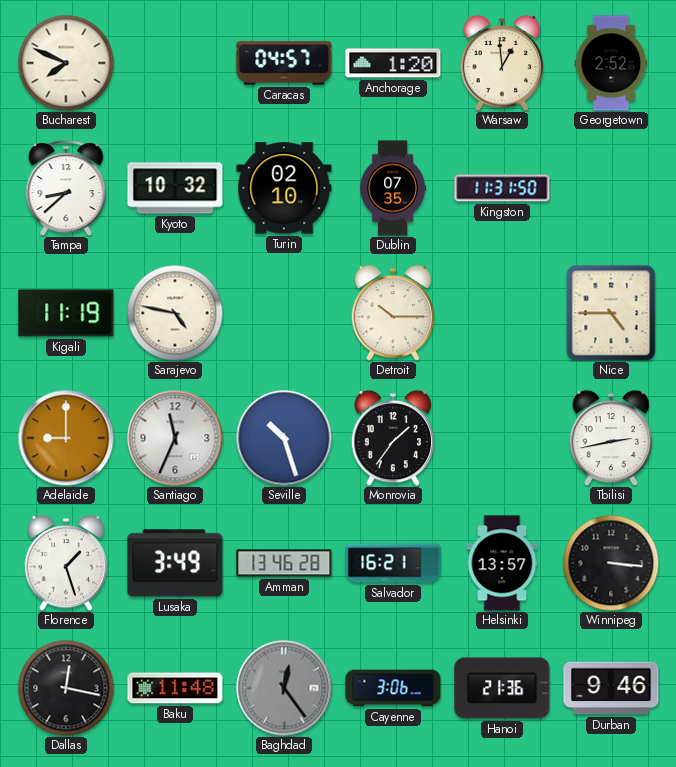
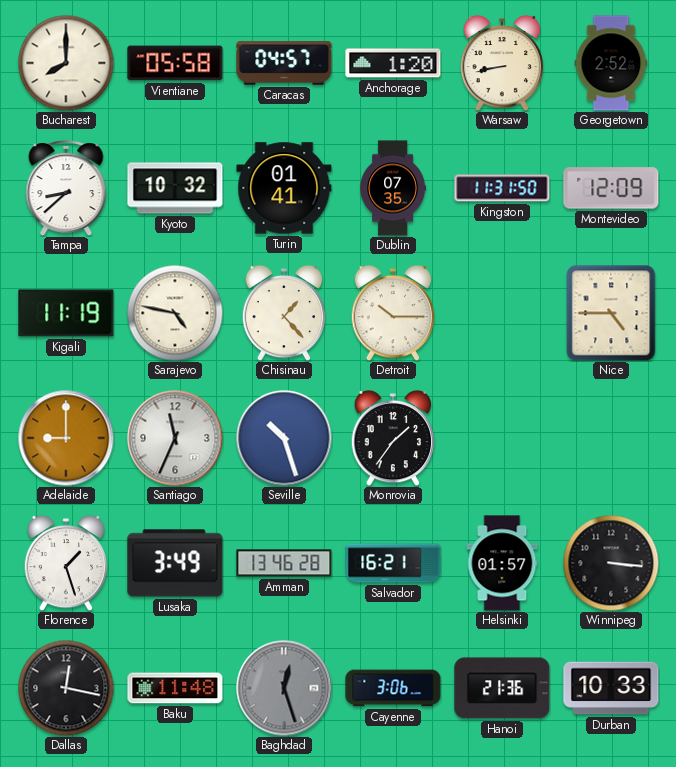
Bucharest: 7:49 -> 8:00
Vientiane: none -> 05:58
Warsaw: 12:59 -> 8:43
Turin: 02:10 -> 01:41
Montevideo: none -> 12:09
Chisinau: none -> 1:23
Tbilisi: 2:43 -> none
Helsinki: 13:57 -> 01:57
Baghdad: 12:24 -> 12:27
Durban: 9:46 -> 10:33
